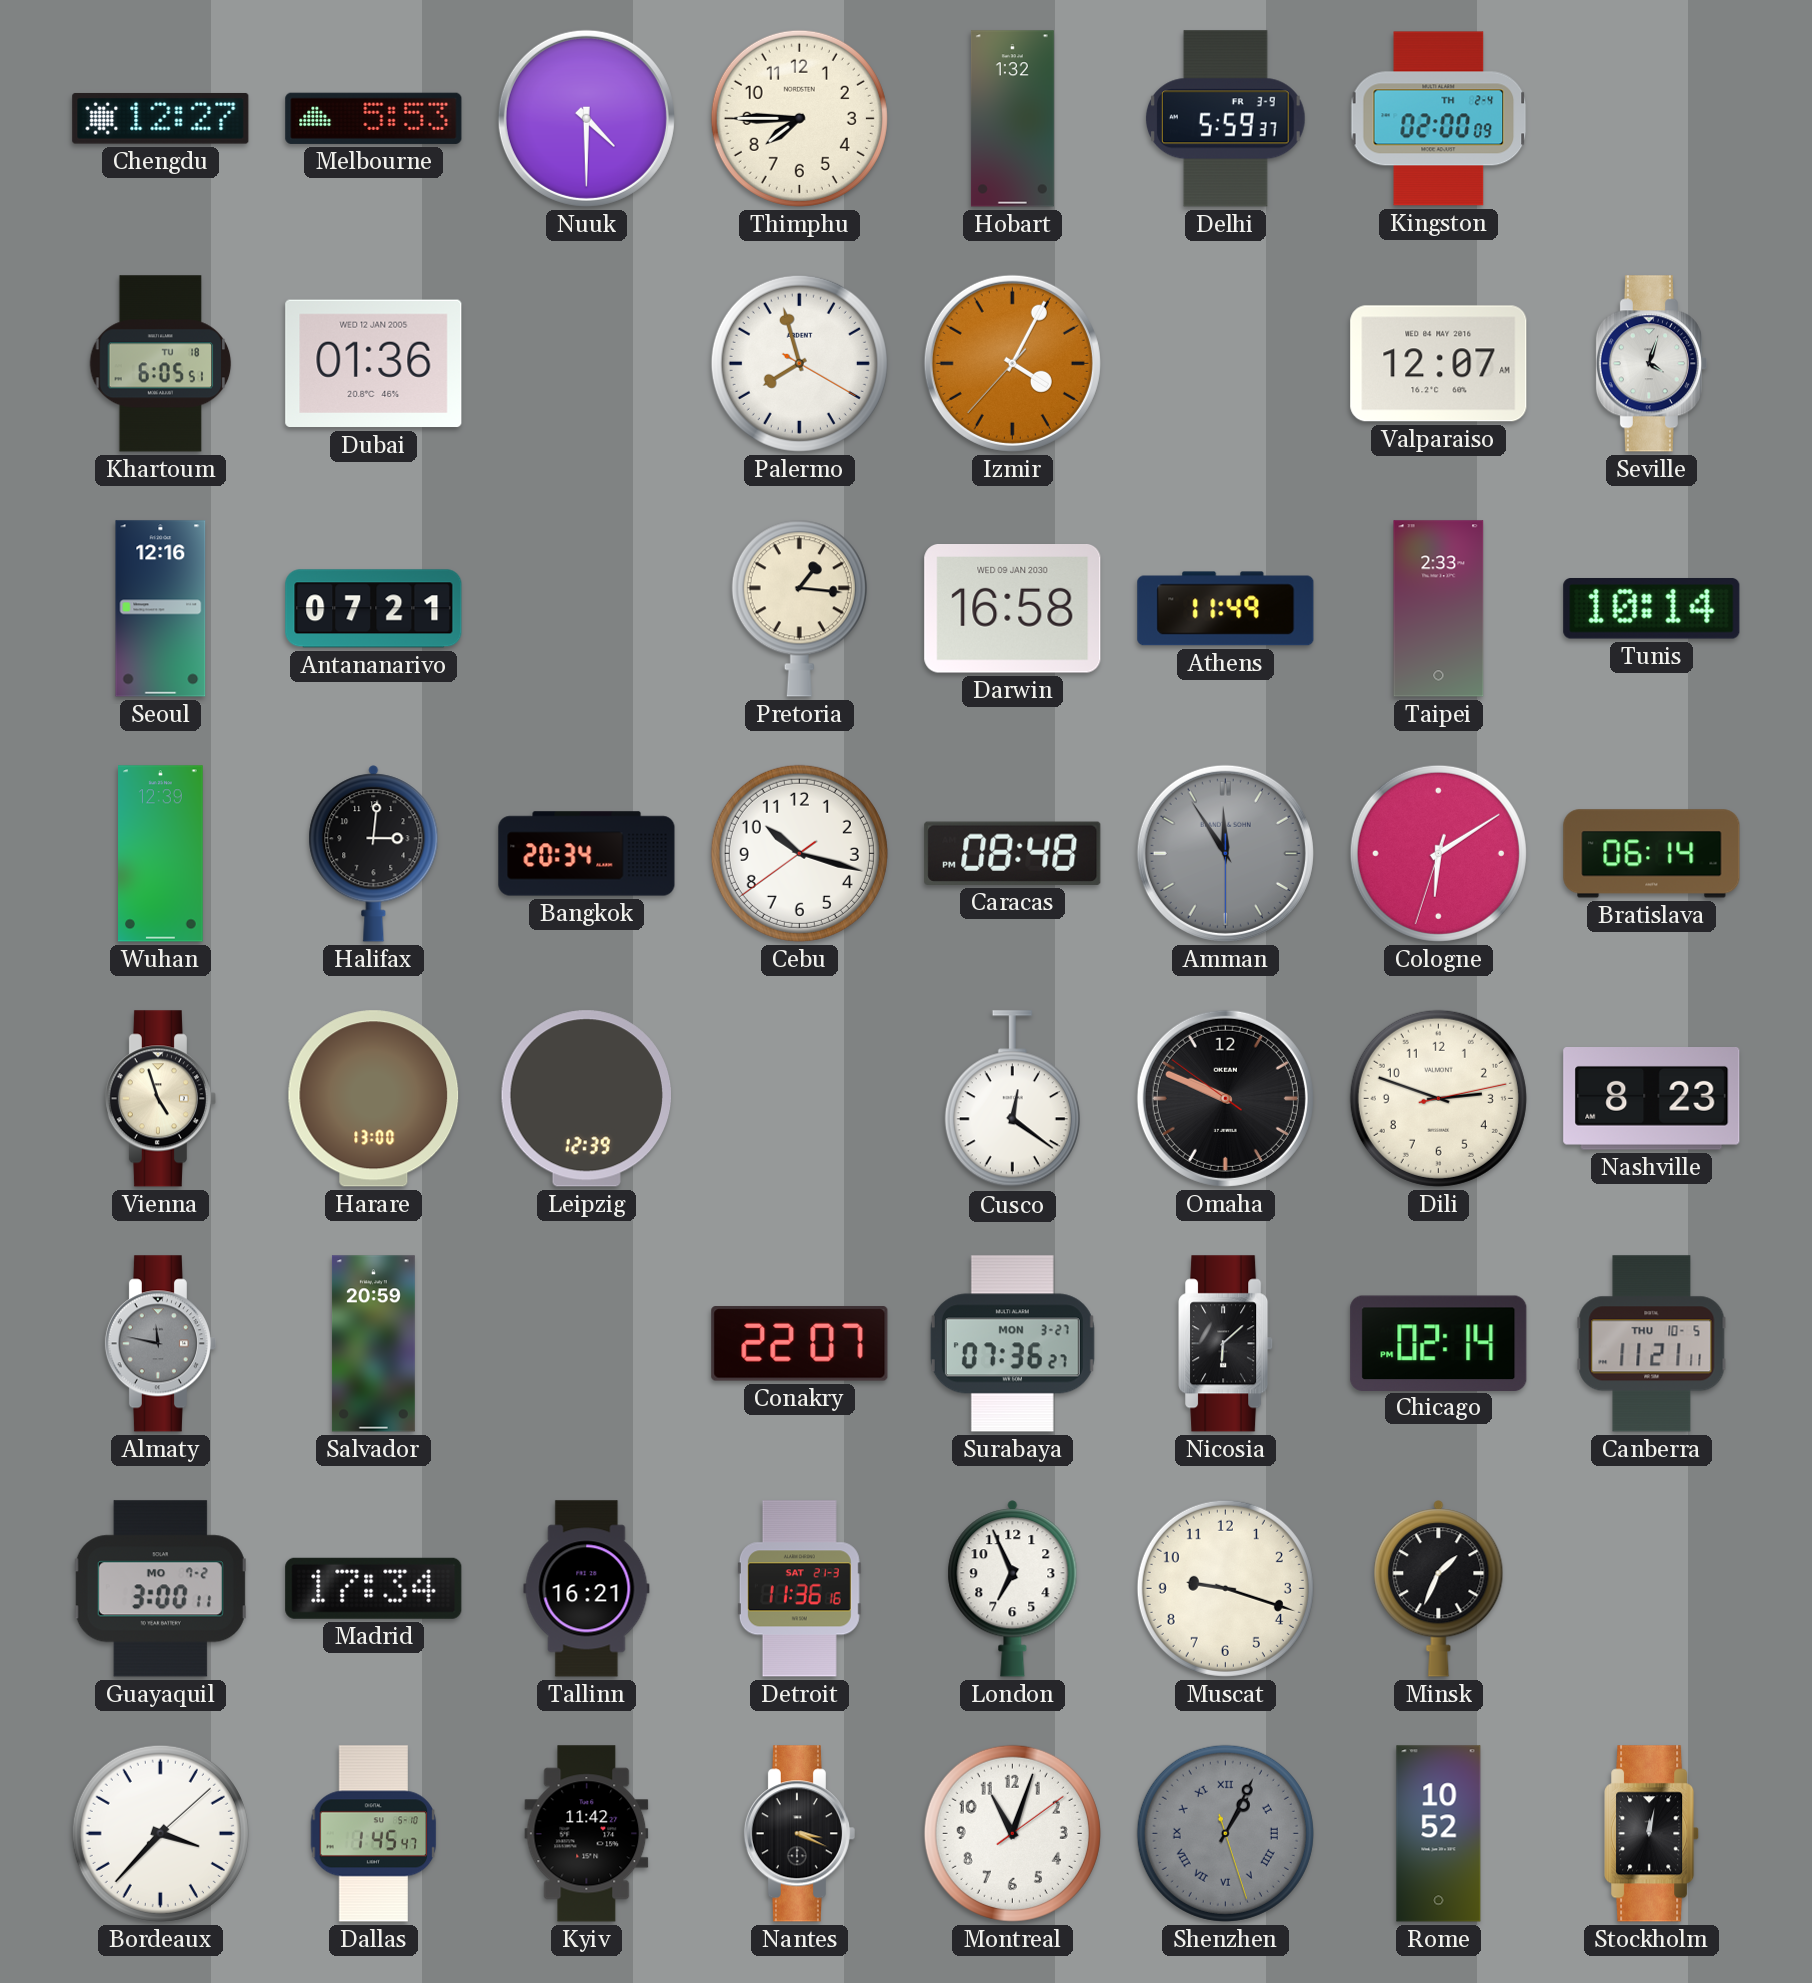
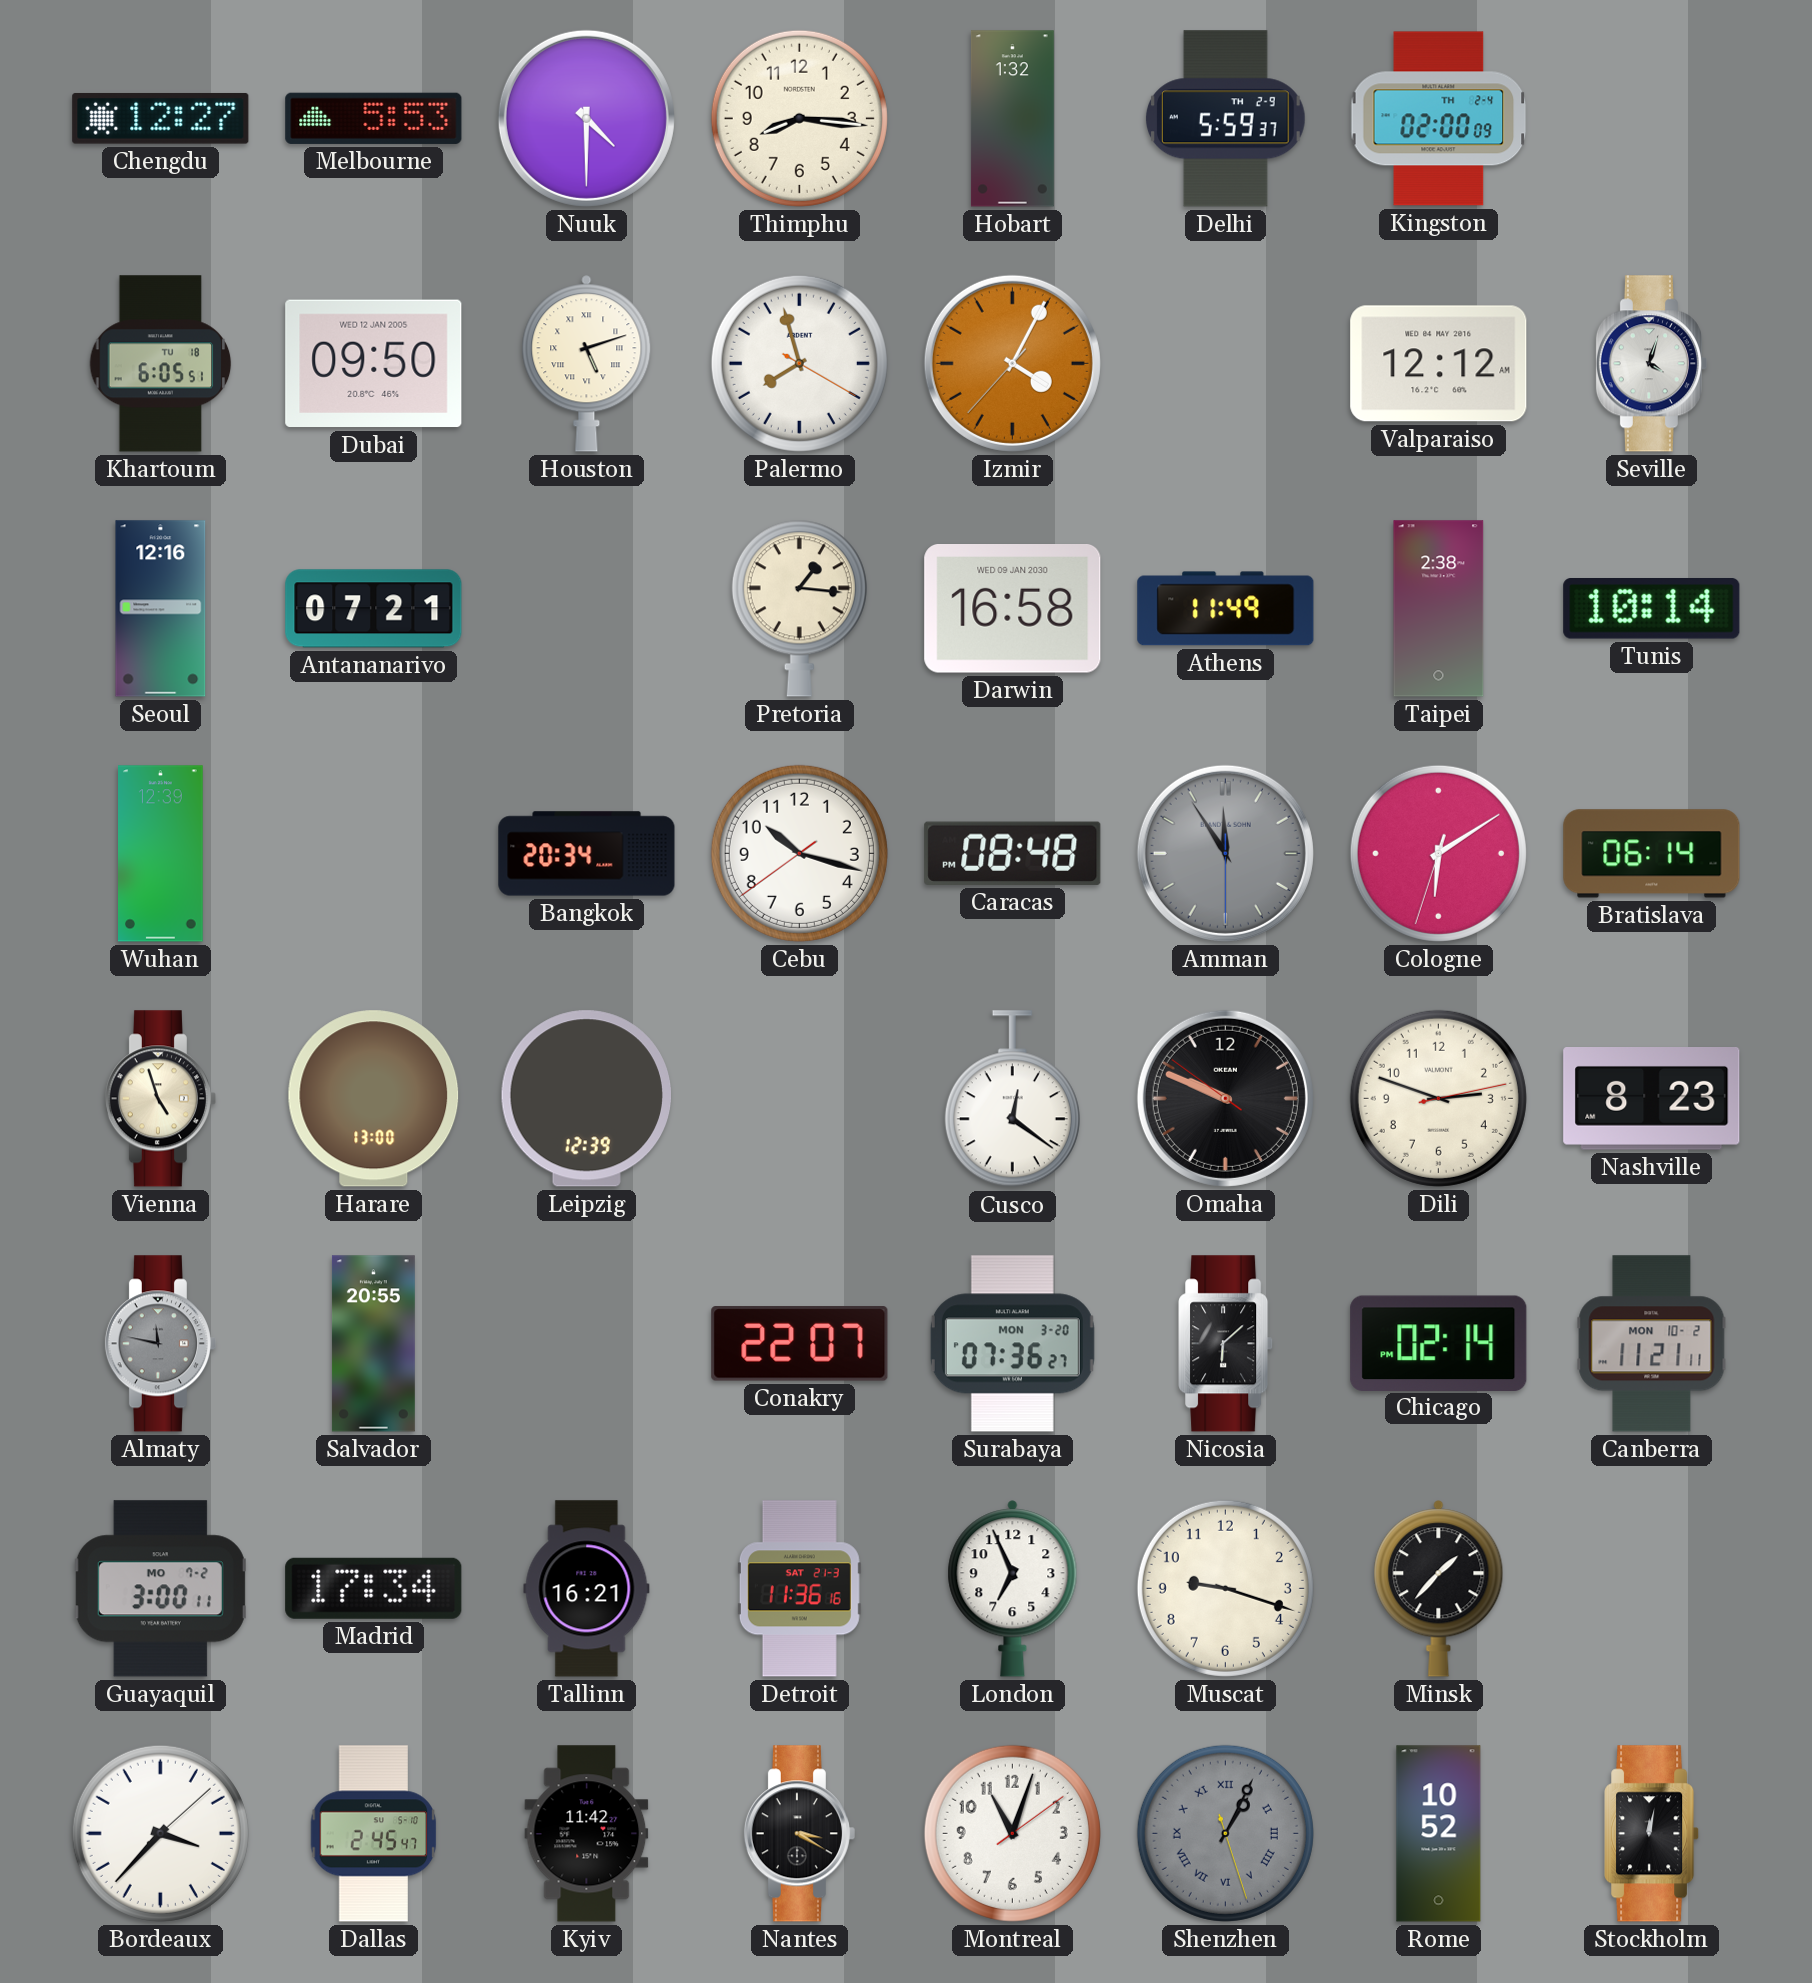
Thimphu: 7:45 -> 8:16
Delhi date: FR 3-9 -> TH 2-9
Dubai: 01:36 -> 09:50
Houston: none -> 5:12
Valparaiso: 12:07 -> 12:12
Taipei: 2:33 -> 2:38
Halifax: 3:01 -> none
Salvador: 20:59 -> 20:55
Surabaya date: MON 3-27 -> MON 3-20
Canberra date: THU 10-5 -> MON 10-2
Minsk: 1:34 -> 1:37
Dallas: 1:45 -> 2:45
Nantes: 3:19 -> 3:20
